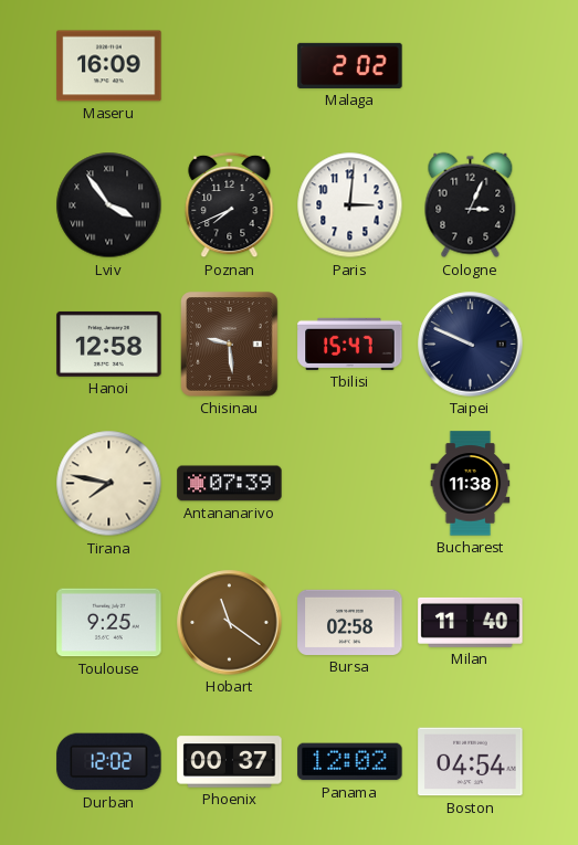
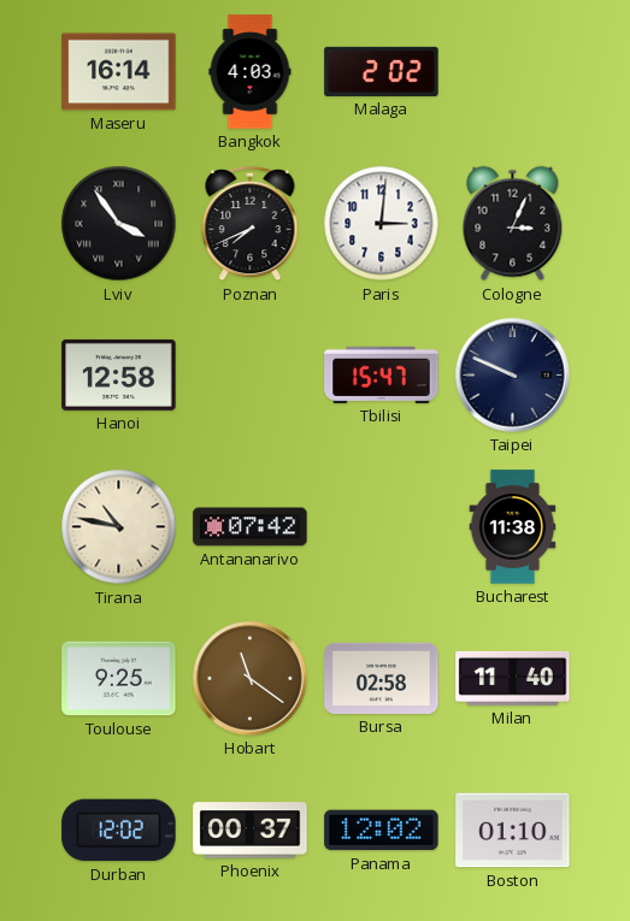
Maseru: 16:09 -> 16:14
Bangkok: none -> 4:03
Chisinau: 9:29 -> none
Tirana: 7:47 -> 10:47
Antananarivo: 07:39 -> 07:42
Boston: 04:54 -> 01:10
